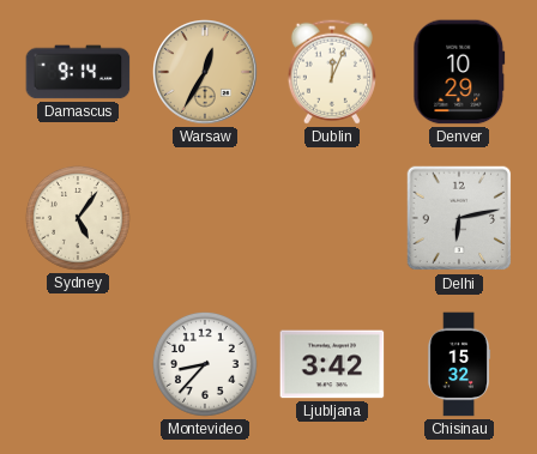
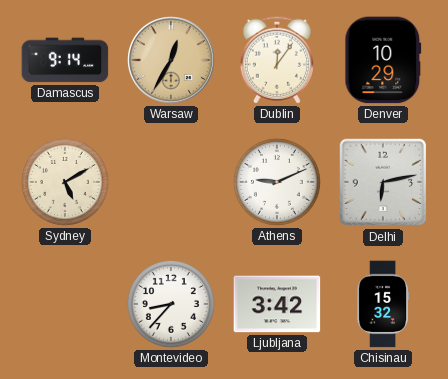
Dublin: 12:04 -> 12:06
Sydney: 5:06 -> 5:10
Athens: none -> 9:11
